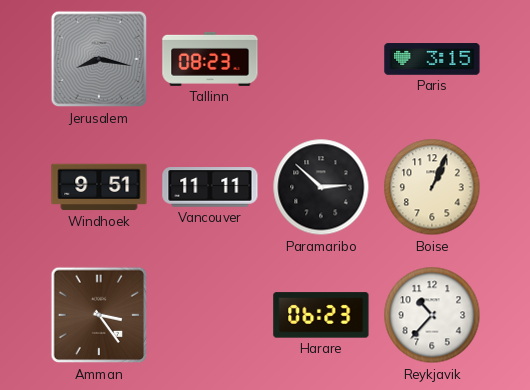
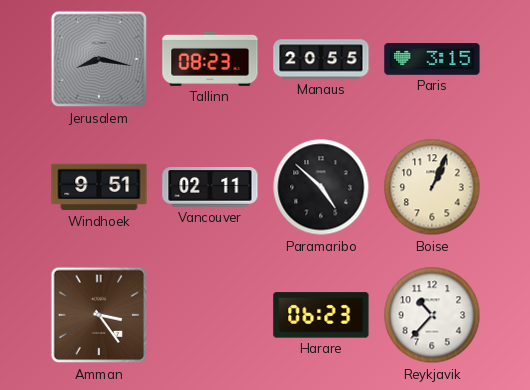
Manaus: none -> 20:55
Vancouver: 11:11 -> 02:11
Paramaribo: 2:52 -> 4:52
